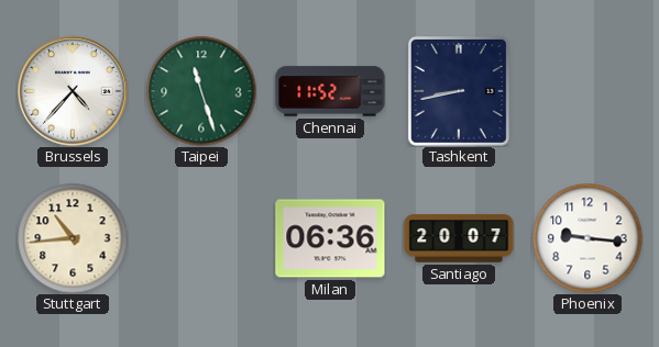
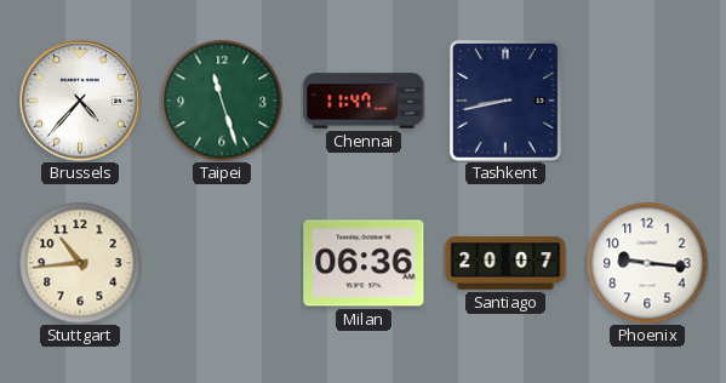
Chennai: 11:52 -> 11:47
